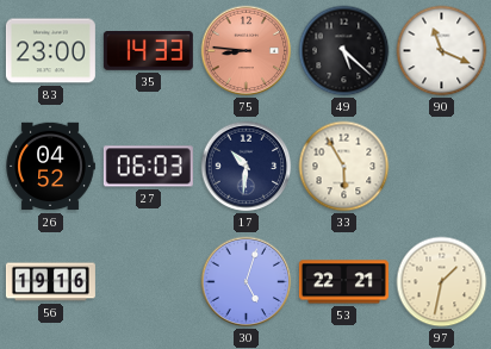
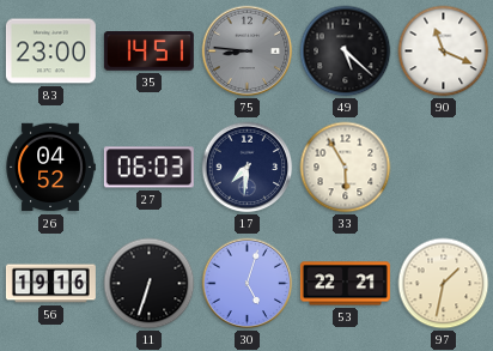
35: 14:33 -> 14:51
75 dial: salmon -> grey
17: 10:31 -> 7:31
11: none -> 6:33
